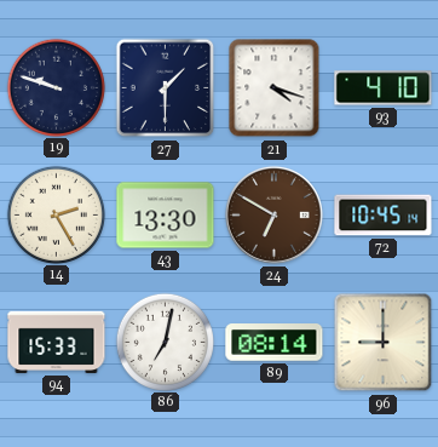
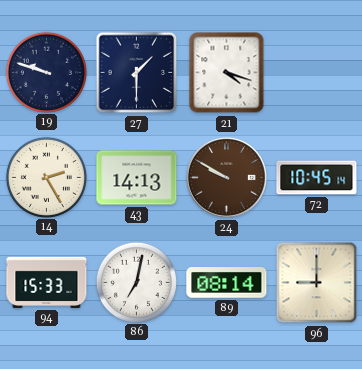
93: 4:10 -> none
43: 13:30 -> 14:13
24: 6:50 -> 9:50
